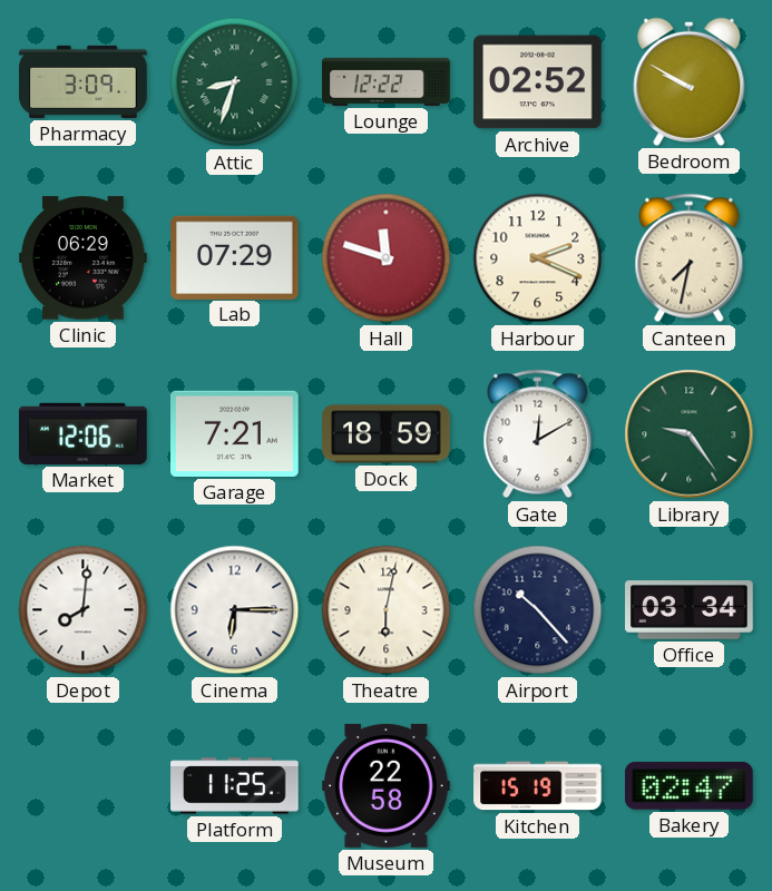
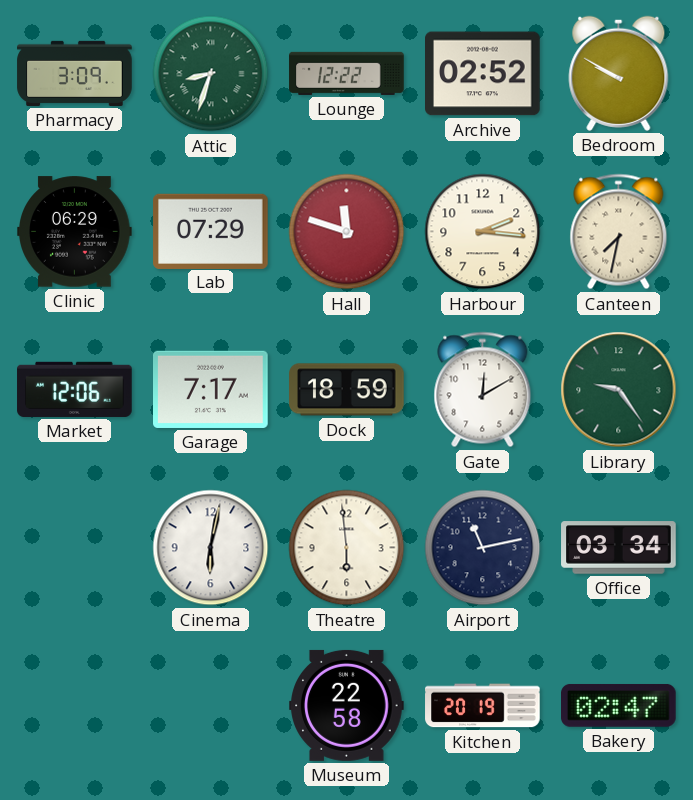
Harbour: 2:19 -> 2:16
Garage: 7:21 -> 7:17
Depot: 8:01 -> none
Cinema: 6:15 -> 6:02
Theatre: 6:02 -> 5:59
Airport: 10:23 -> 11:13
Platform: 11:25 -> none
Kitchen: 15:19 -> 20:19
